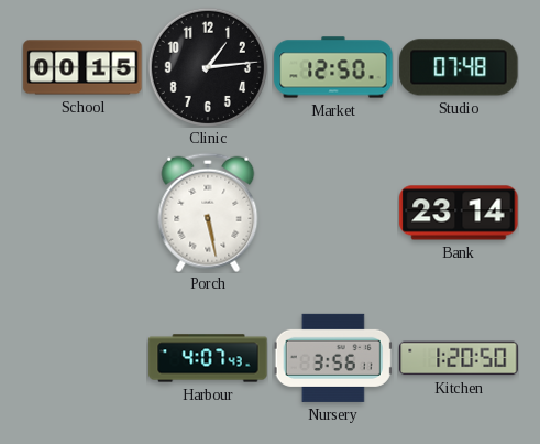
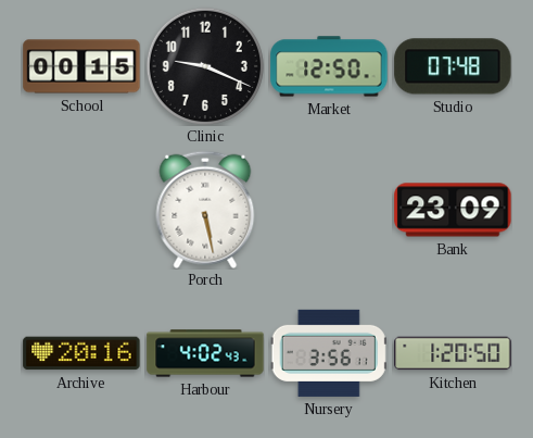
Clinic: 1:14 -> 9:19
Bank: 23:14 -> 23:09
Archive: none -> 20:16
Harbour: 4:07 -> 4:02
